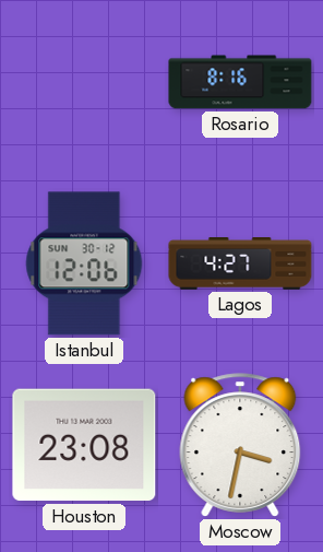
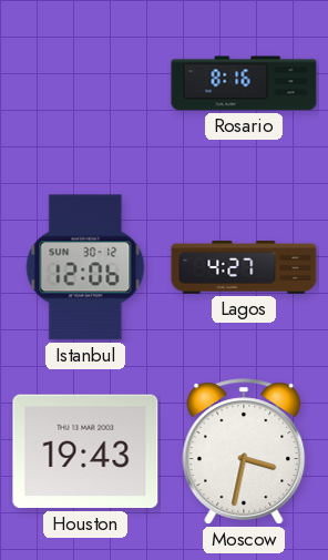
Houston: 23:08 -> 19:43
